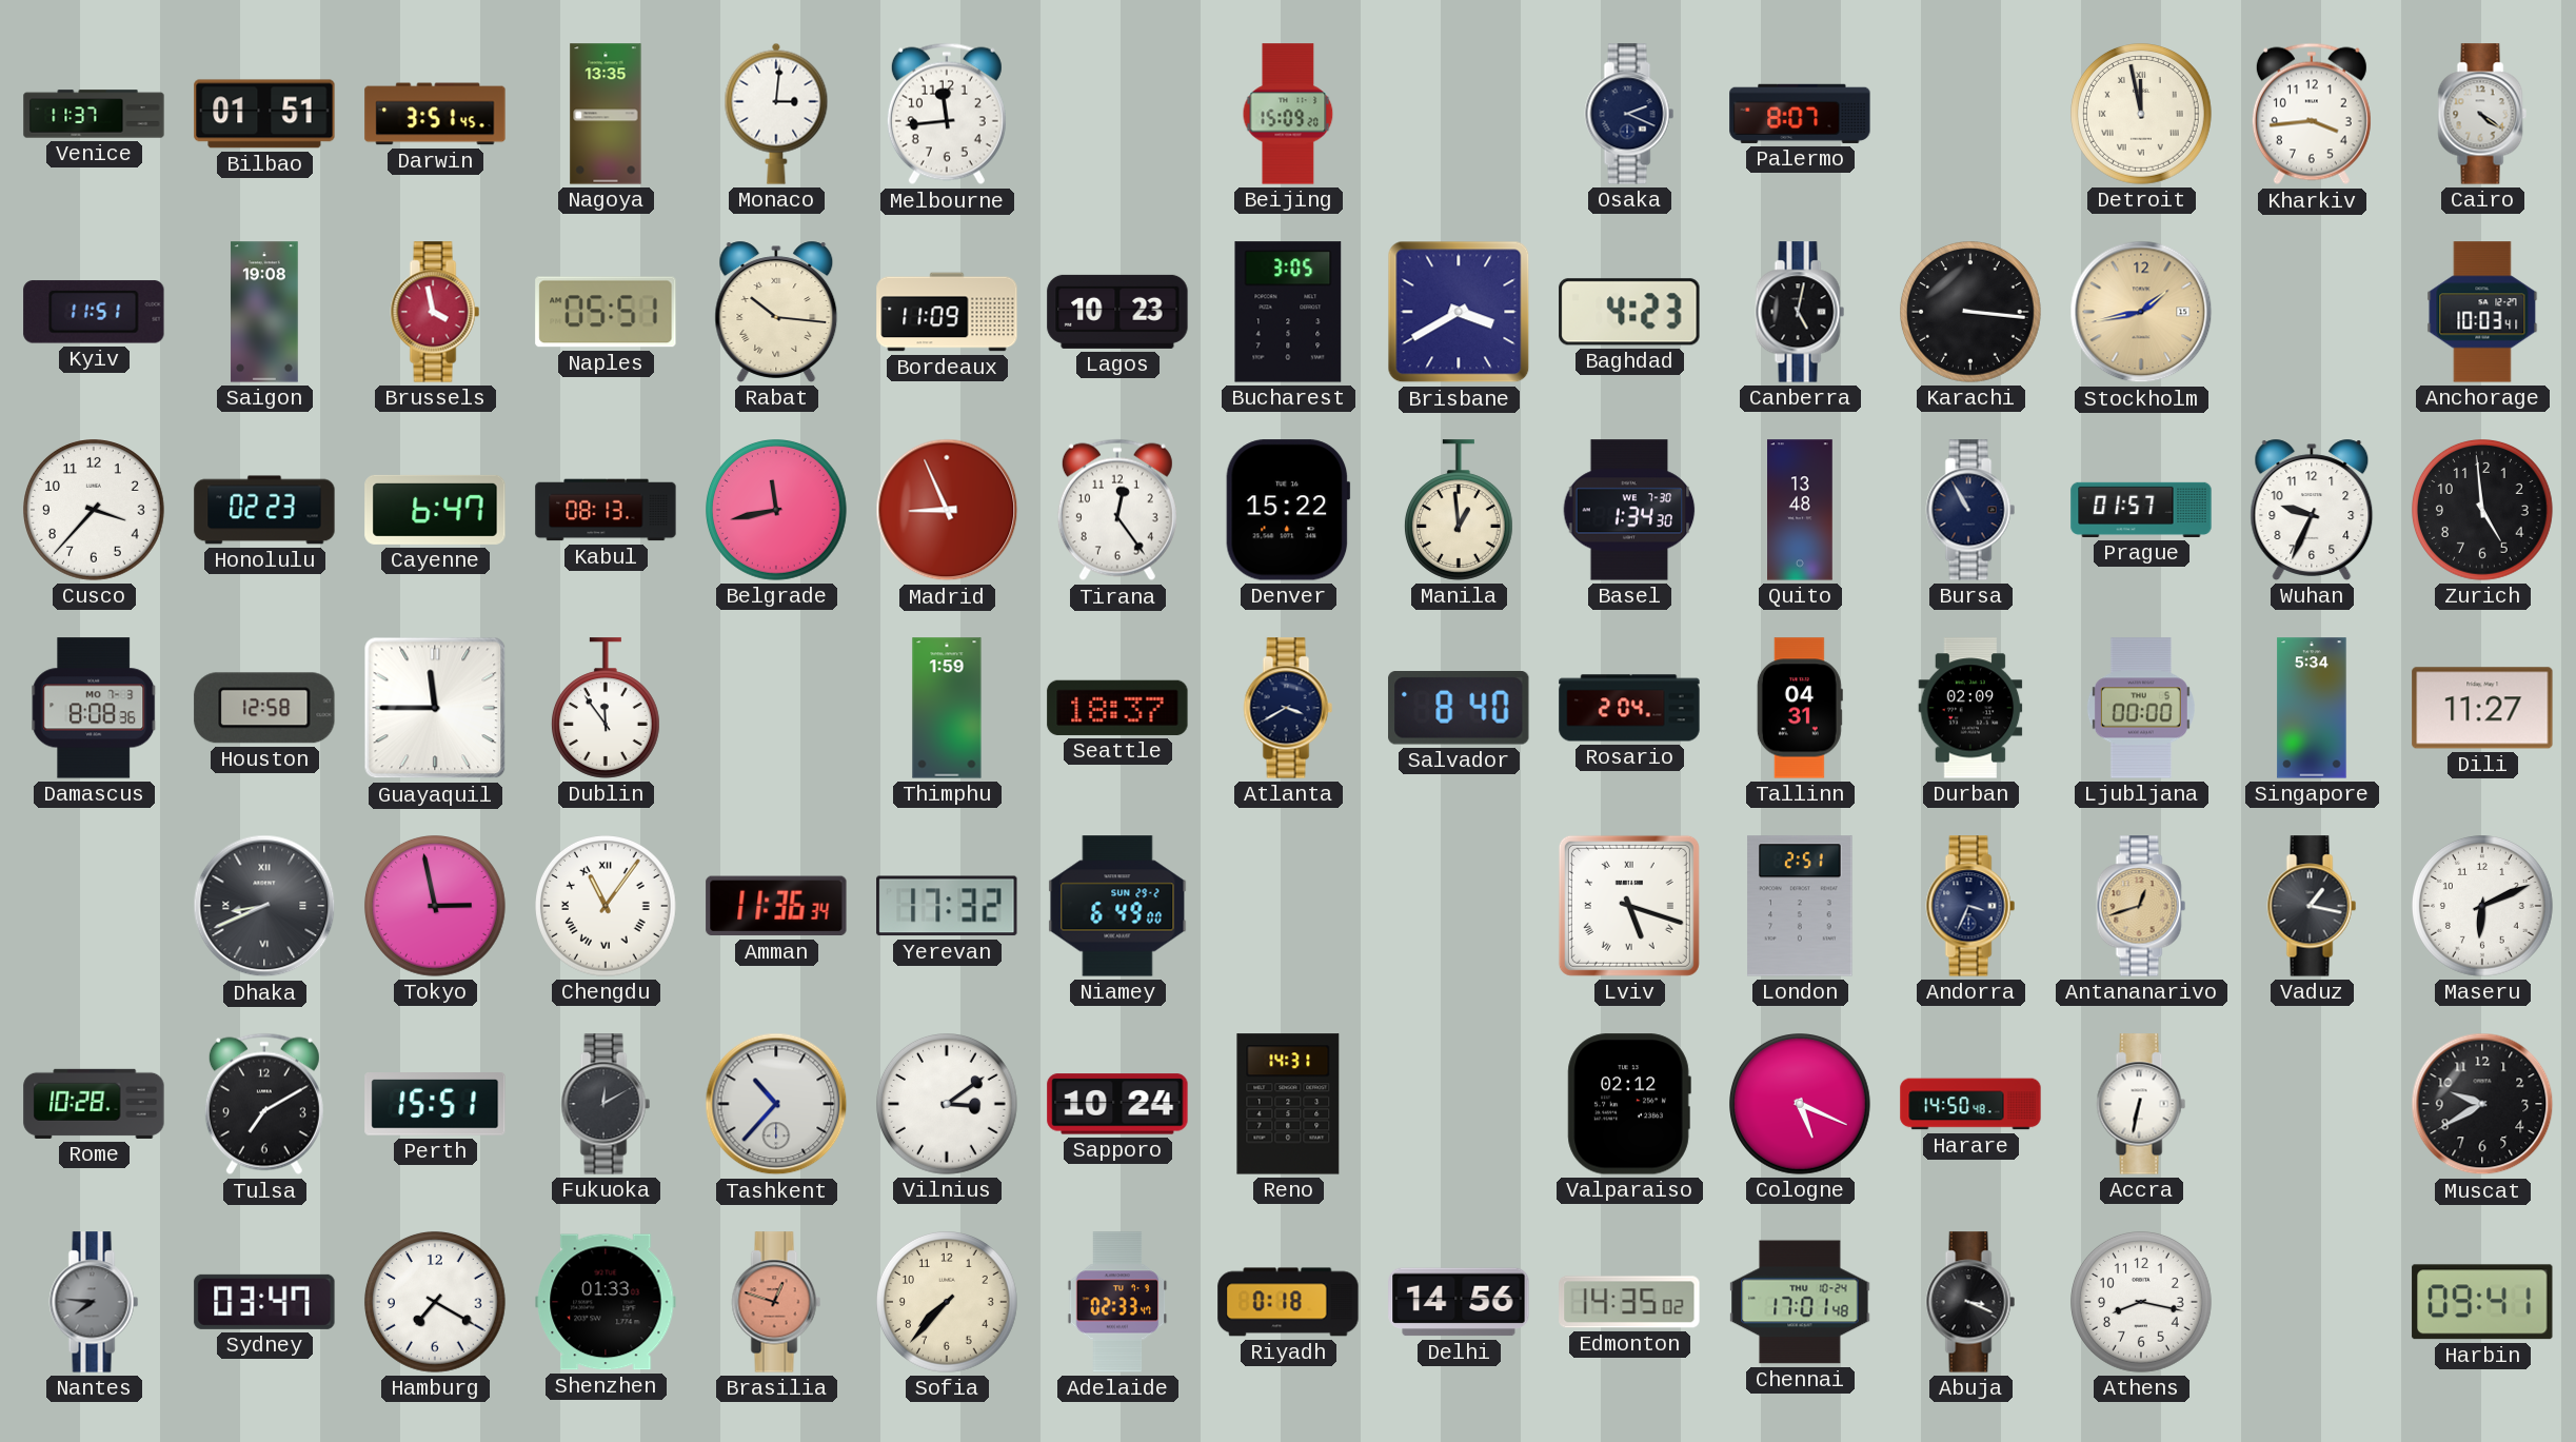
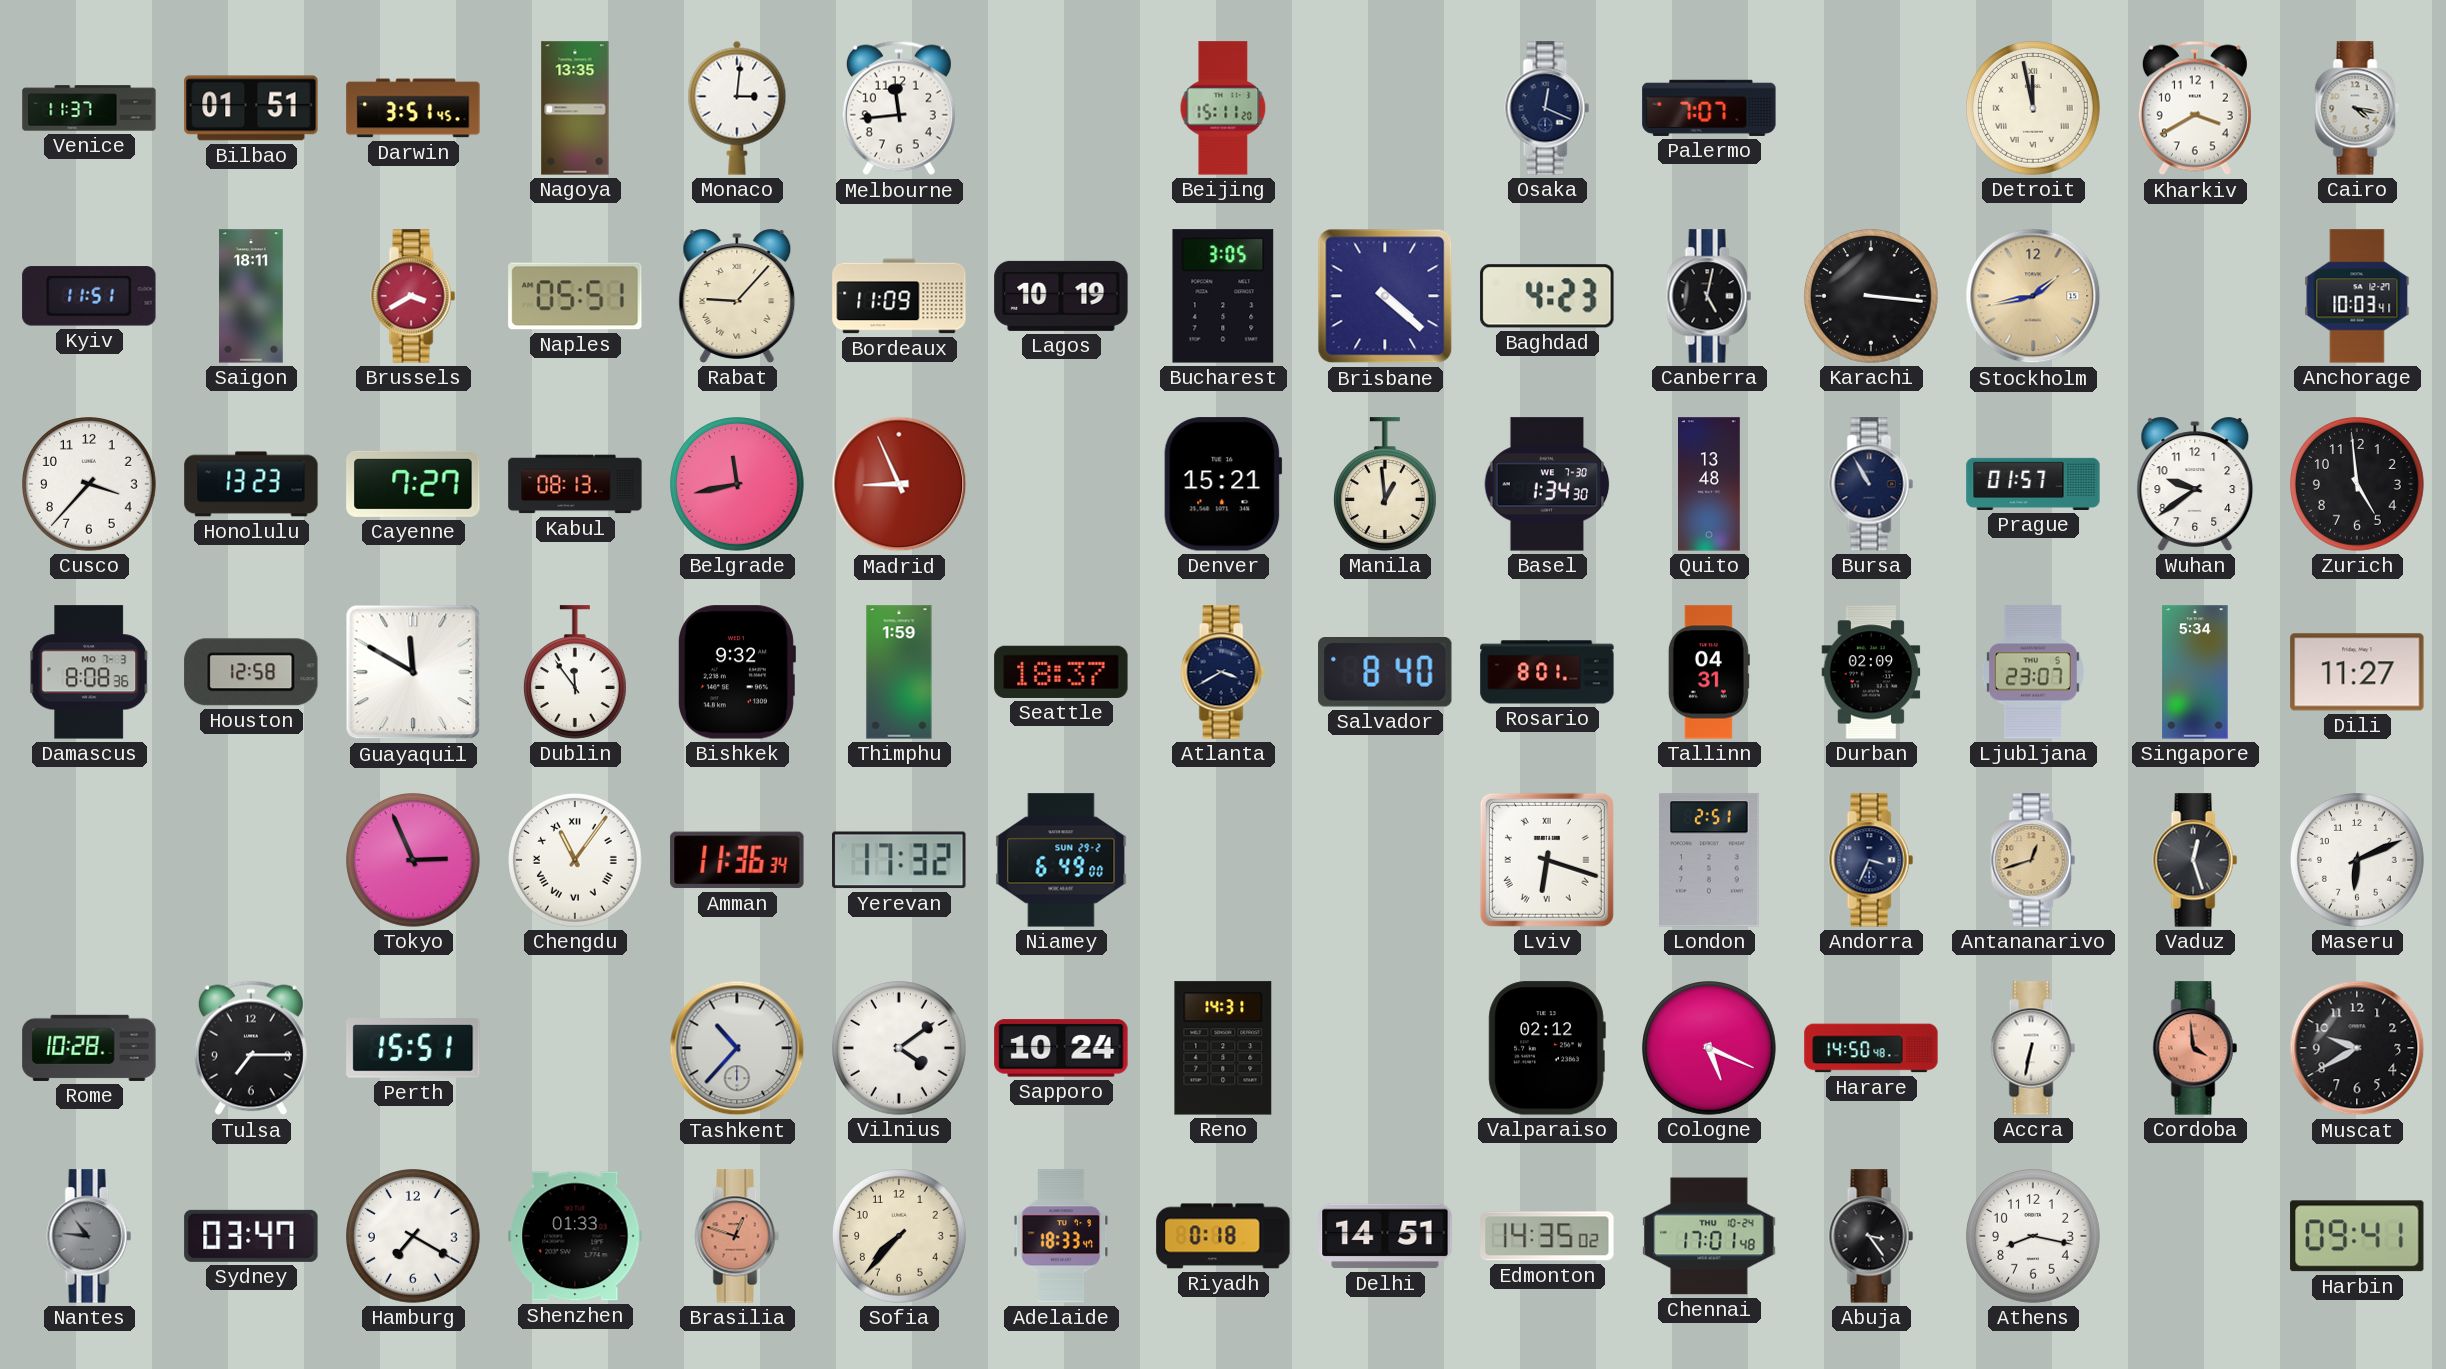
Beijing: 15:09 -> 15:11
Osaka: 2:19 -> 12:19
Palermo: 8:07 -> 7:07
Kharkiv: 3:44 -> 3:40
Cairo: 4:21 -> 4:17
Saigon: 19:08 -> 18:11
Brussels: 3:58 -> 3:40
Rabat: 10:16 -> 9:07
Lagos: 10:23 -> 10:19
Brisbane: 3:40 -> 4:22
Honolulu: 02:23 -> 13:23
Cayenne: 6:47 -> 7:27
Tirana: 12:24 -> none
Denver: 15:22 -> 15:21
Wuhan: 9:34 -> 9:39
Guayaquil: 11:45 -> 11:50
Bishkek: none -> 9:32
Rosario: 2:04 -> 8:01
Ljubljana: 00:00 -> 23:07
Dhaka: 8:41 -> none
Tokyo: 2:58 -> 2:56
Lviv: 5:18 -> 6:18
Vaduz: 1:17 -> 12:27
Tulsa: 7:10 -> 7:15
Fukuoka: 12:10 -> none
Vilnius: 3:09 -> 4:09
Cordoba: none -> 3:59
Nantes: 7:46 -> 10:46
Adelaide: 02:33 -> 18:33
Delhi: 14:56 -> 14:51
Abuja: 3:19 -> 3:24
